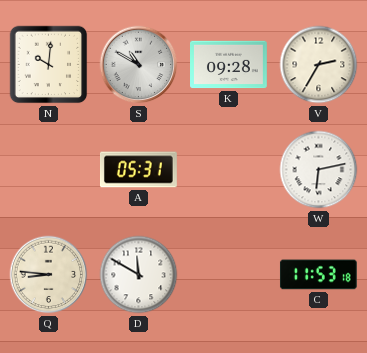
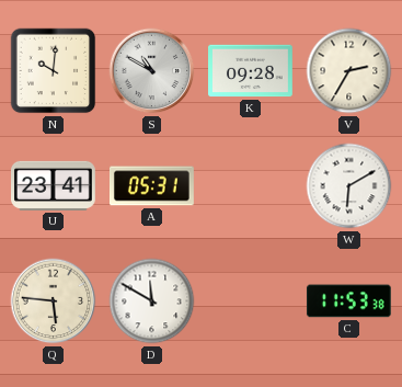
U: none -> 23:41
W: 6:13 -> 6:10
Q: 8:46 -> 5:46
C: 11:53:18 -> 11:53:38
